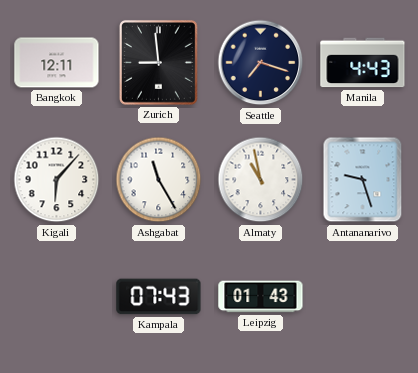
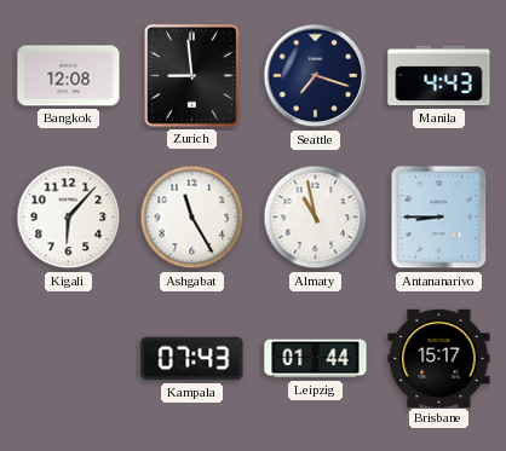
Bangkok: 12:11 -> 12:08
Antananarivo: 9:27 -> 8:45
Leipzig: 01:43 -> 01:44
Brisbane: none -> 15:17
